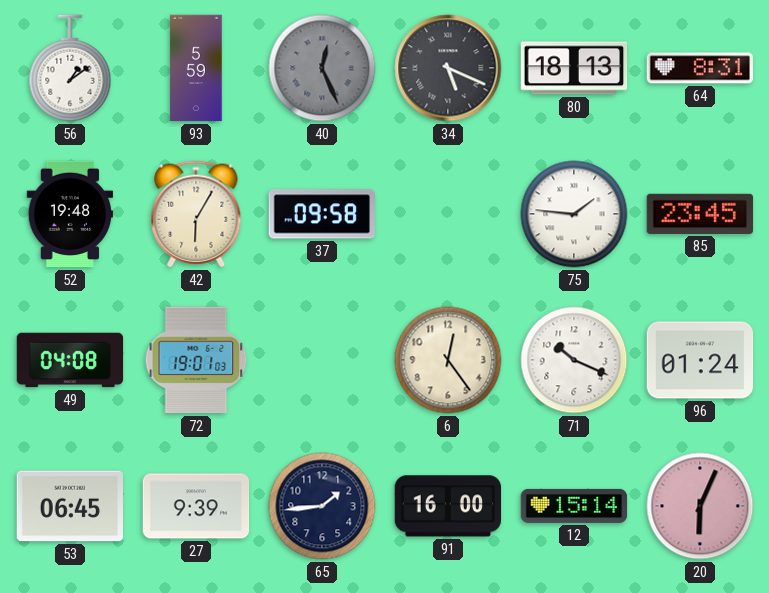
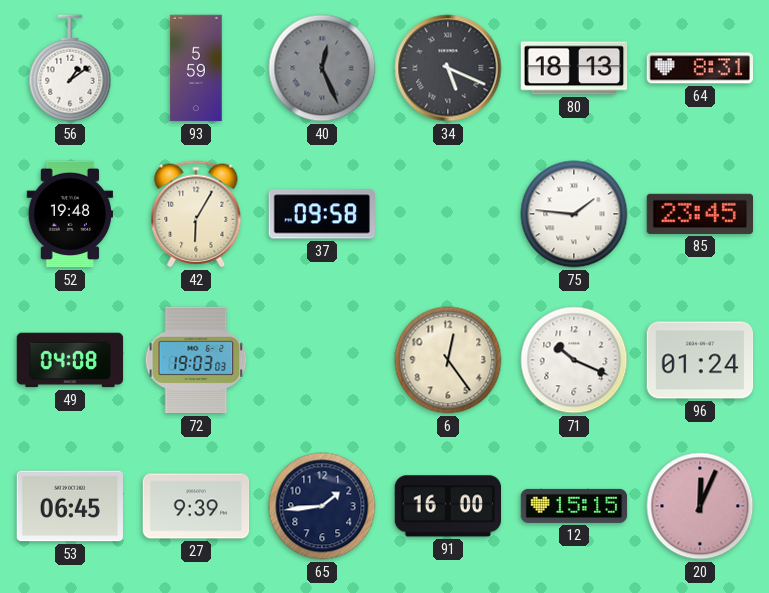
72: 19:01 -> 19:03
12: 15:14 -> 15:15
20: 6:04 -> 12:04
